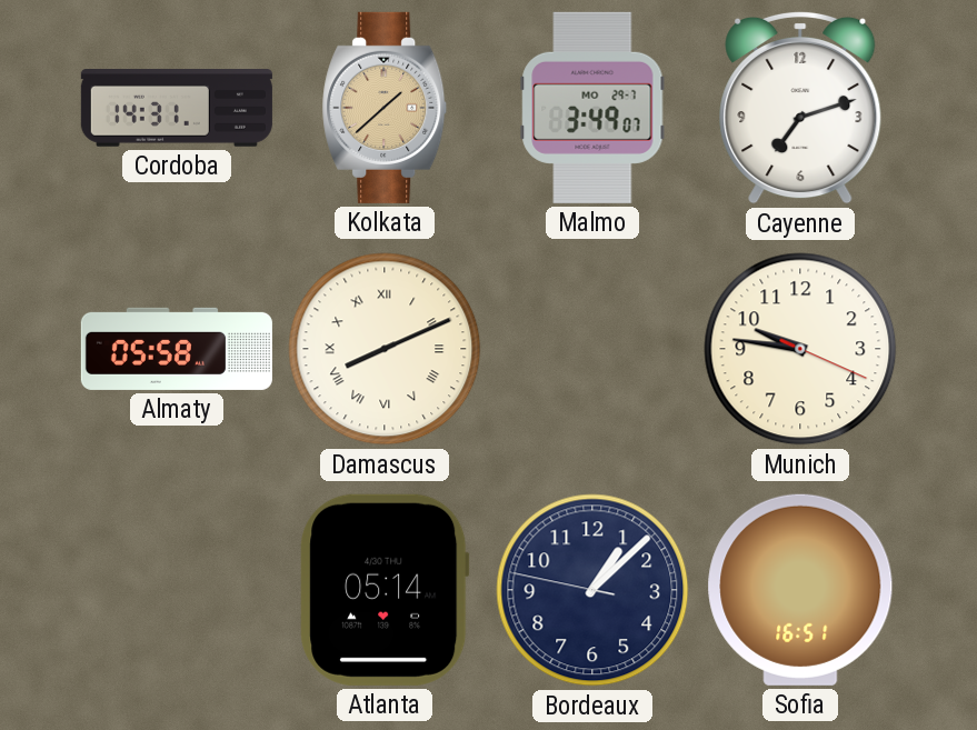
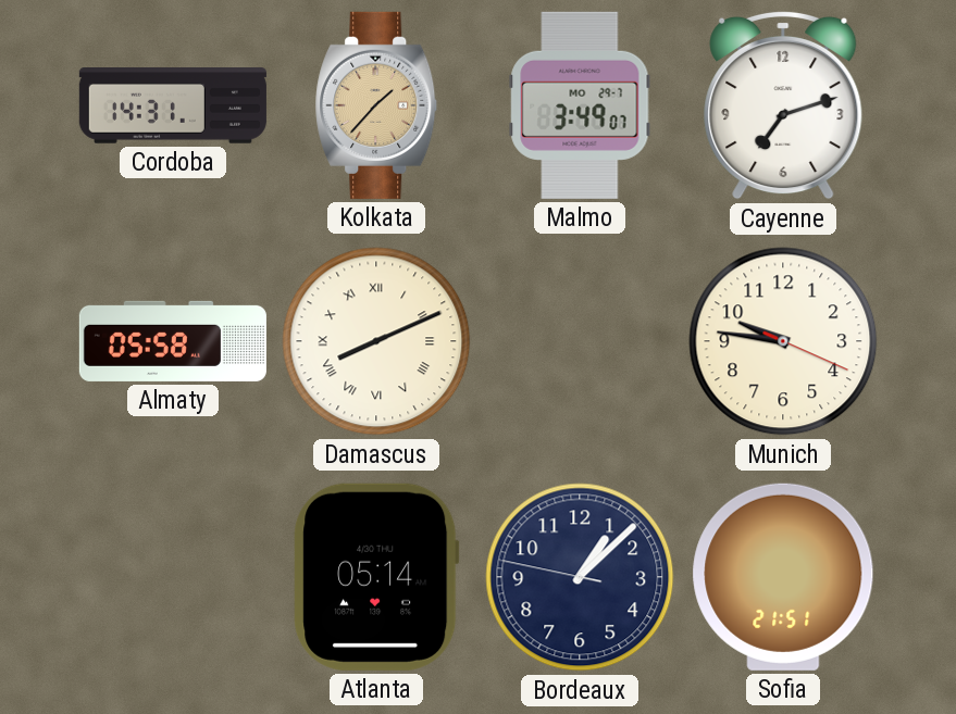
Kolkata: 1:38 -> 1:37
Sofia: 16:51 -> 21:51
